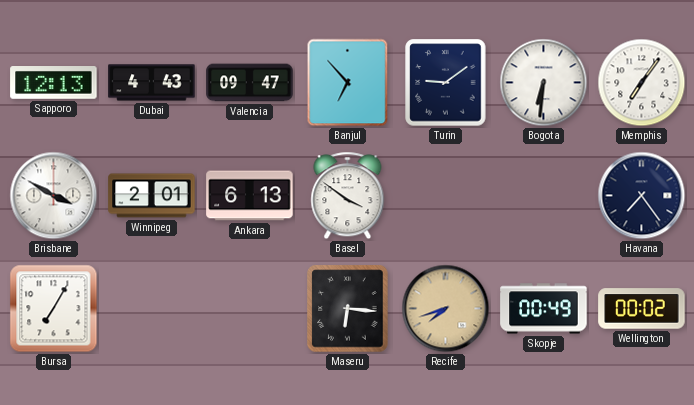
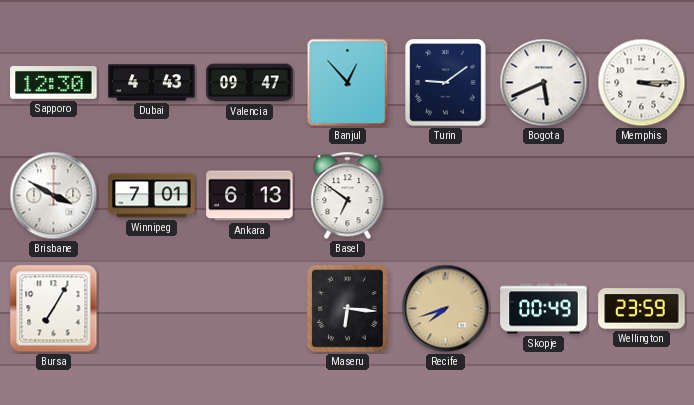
Sapporo: 12:13 -> 12:30
Banjul: 6:53 -> 12:53
Bogota: 6:31 -> 5:41
Memphis: 7:06 -> 3:15
Winnipeg: 2:01 -> 7:01
Basel: 3:51 -> 6:51
Havana: 7:24 -> none
Wellington: 00:02 -> 23:59
